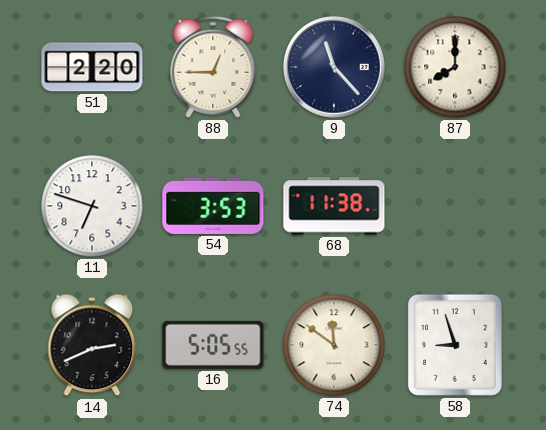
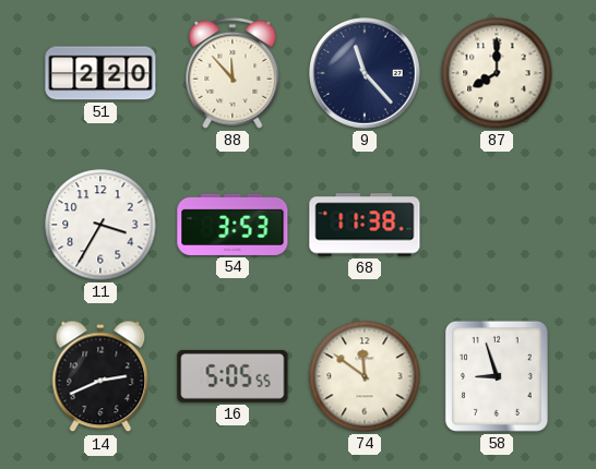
88: 12:45 -> 11:53
11: 6:48 -> 3:35
